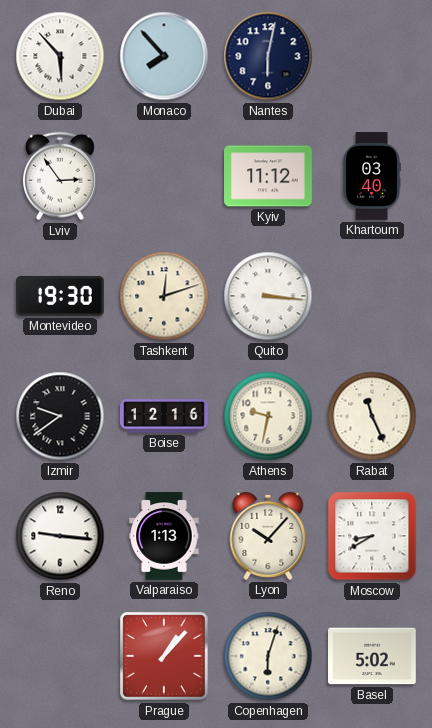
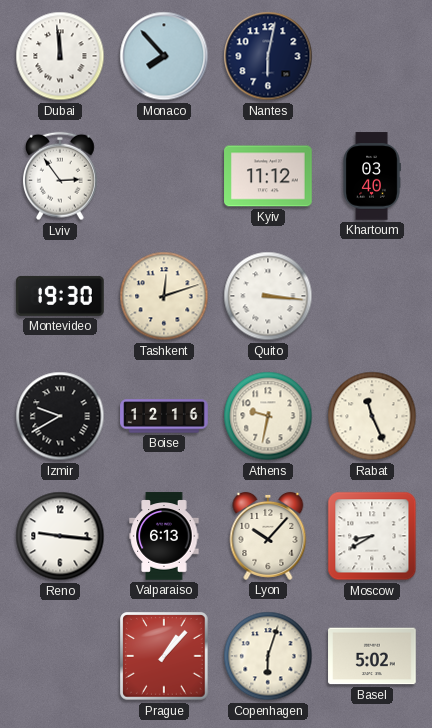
Dubai: 5:53 -> 11:59
Izmir: 9:39 -> 9:40
Valparaiso: 1:13 -> 6:13
